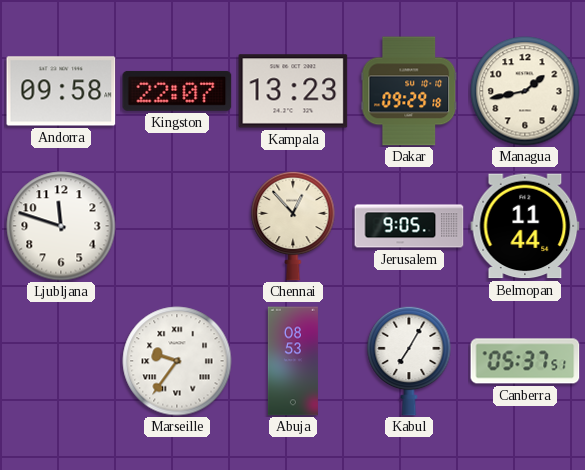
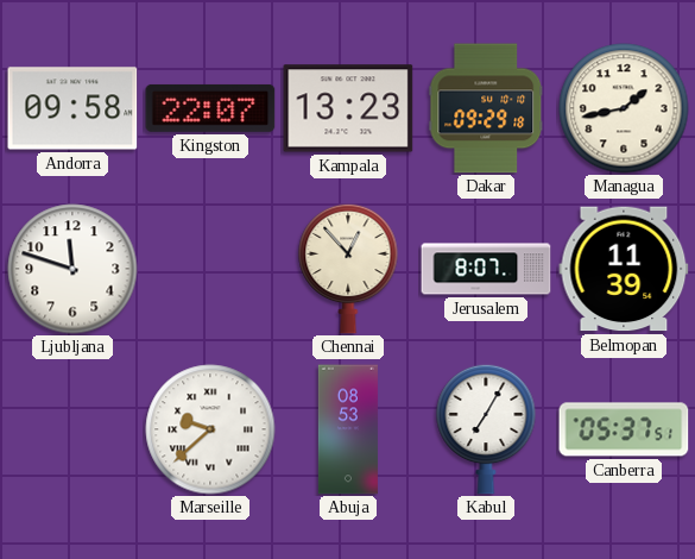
Jerusalem: 9:05 -> 8:07
Belmopan: 11:44 -> 11:39
Marseille: 9:36 -> 9:38
